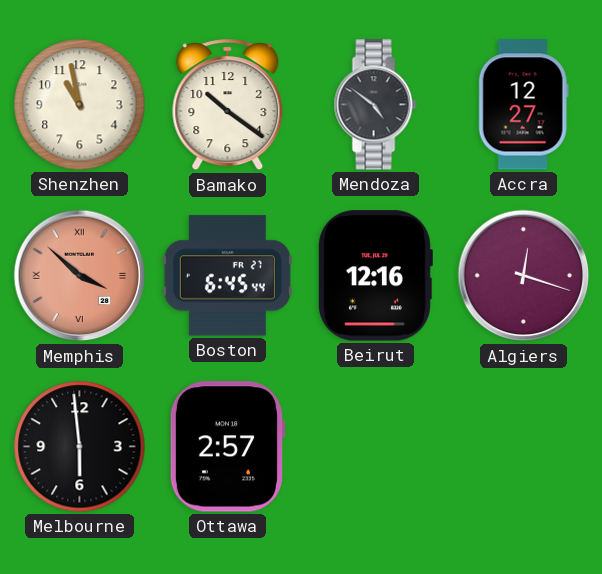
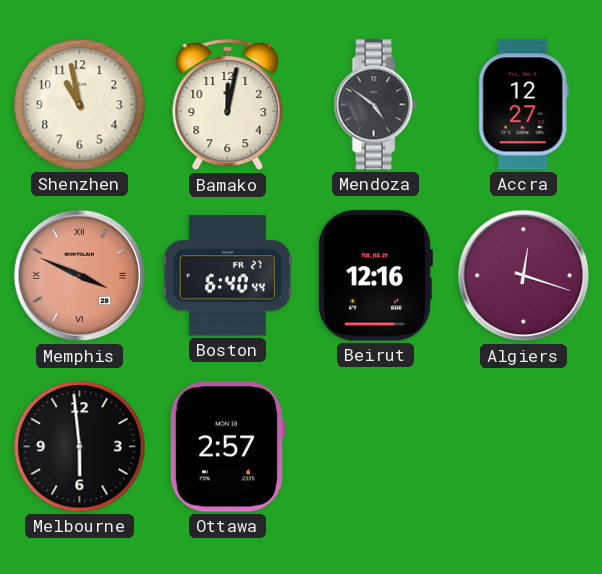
Bamako: 10:21 -> 12:02
Memphis: 3:52 -> 3:49
Boston: 6:45 -> 6:40
